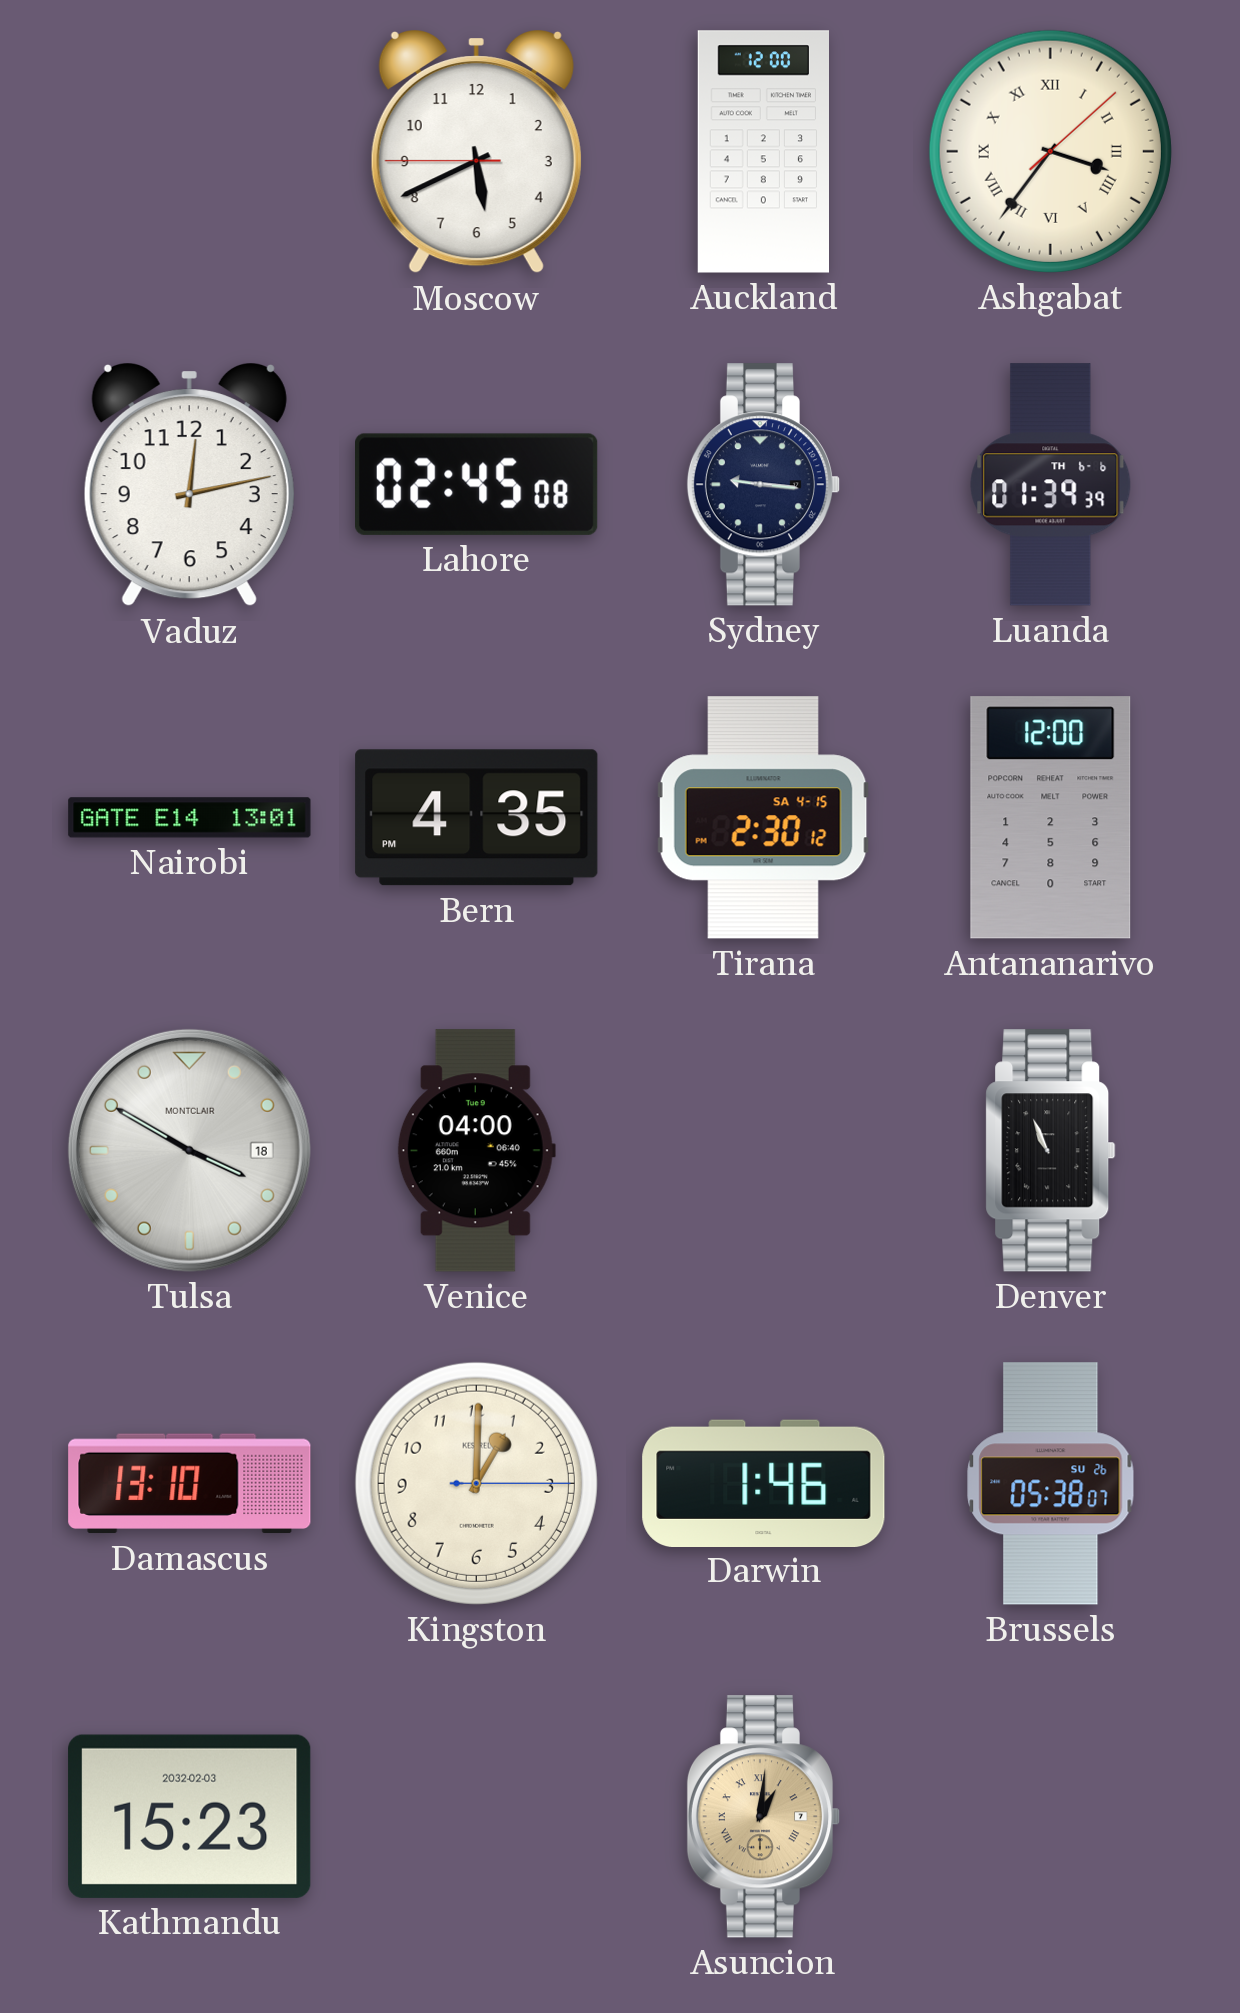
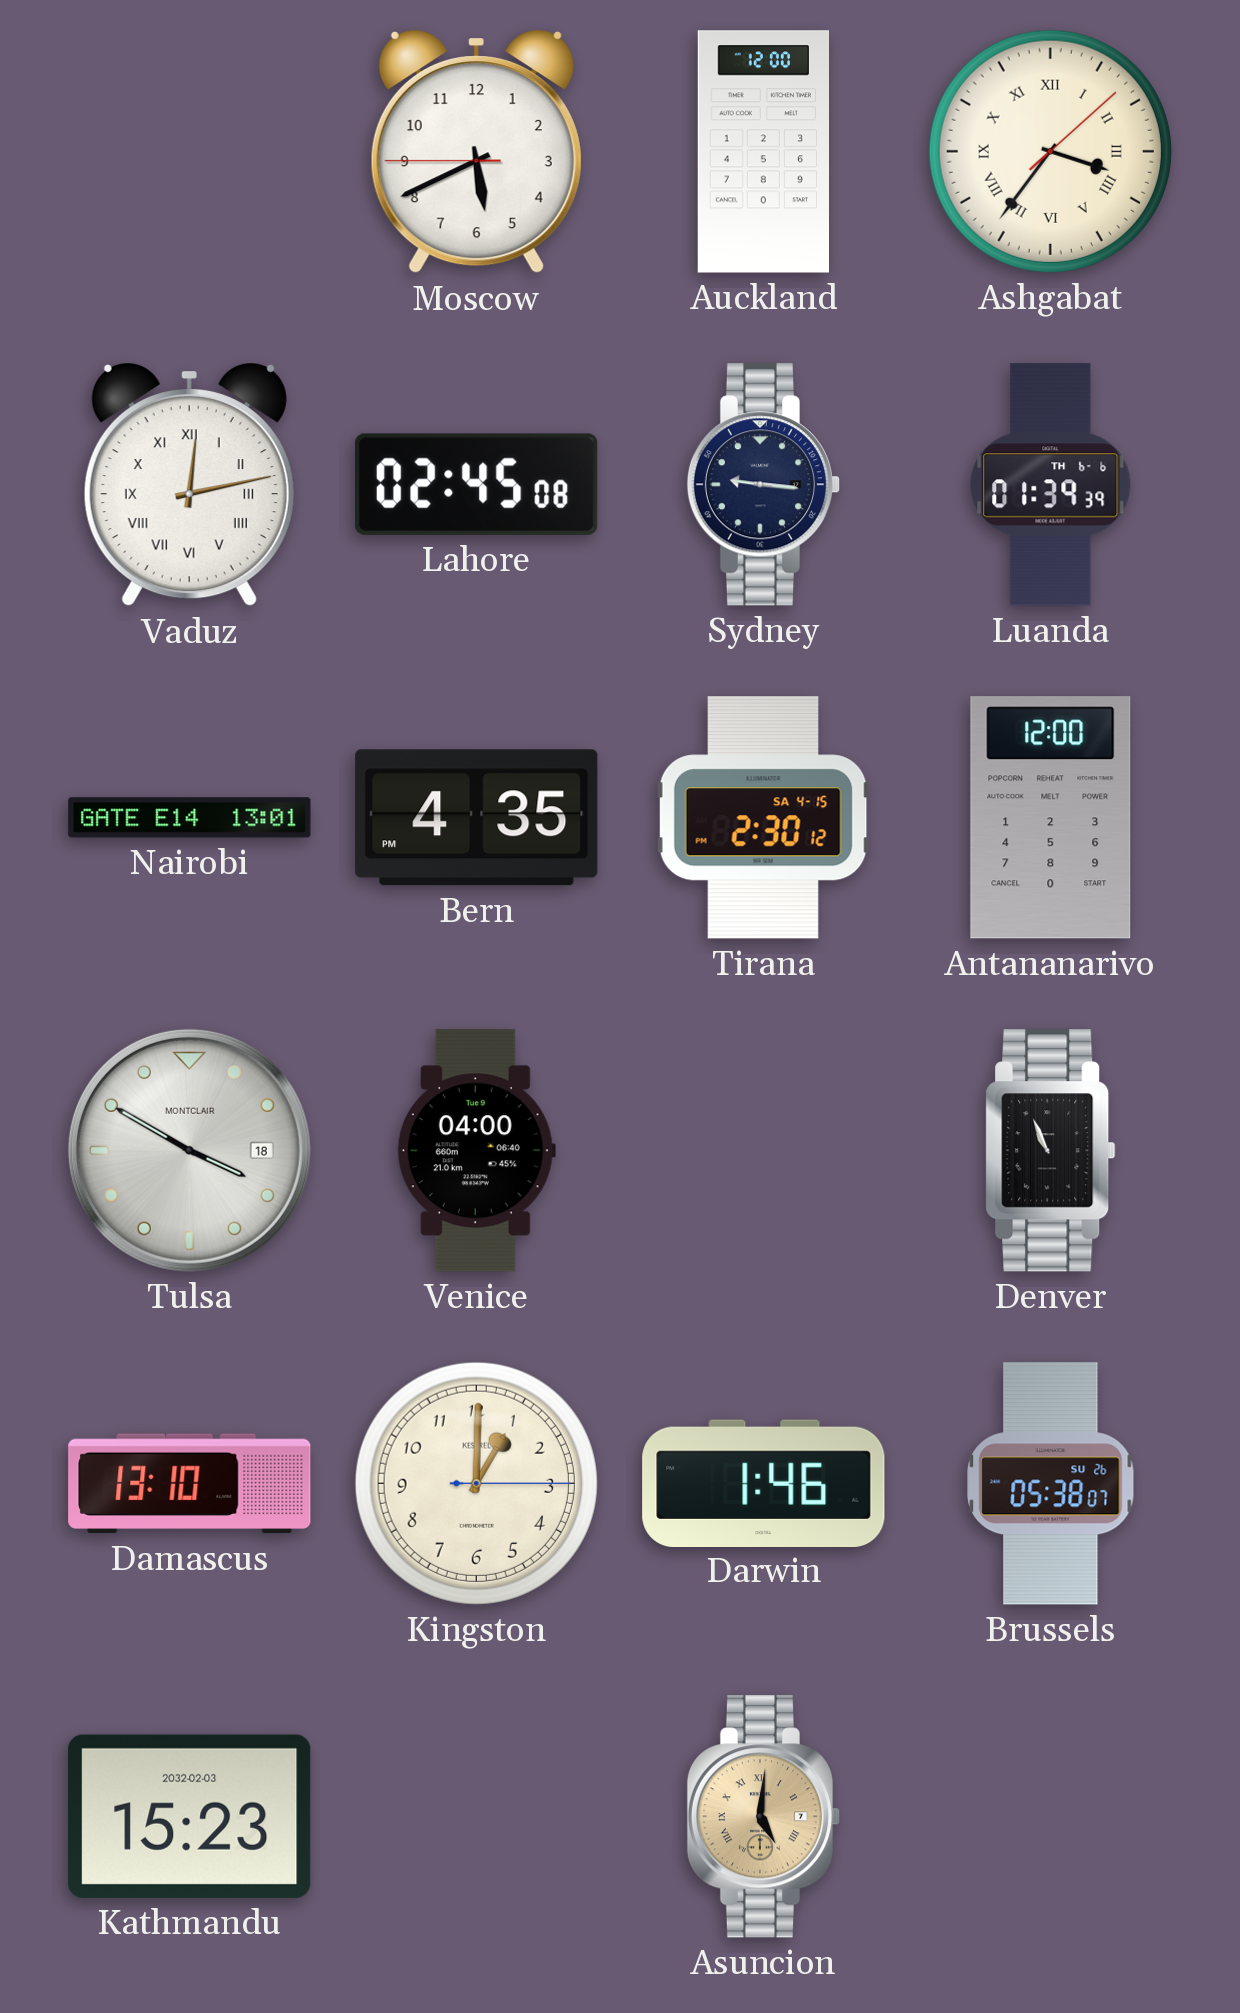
Vaduz numerals: Arabic -> Roman
Asuncion: 1:01 -> 5:01
